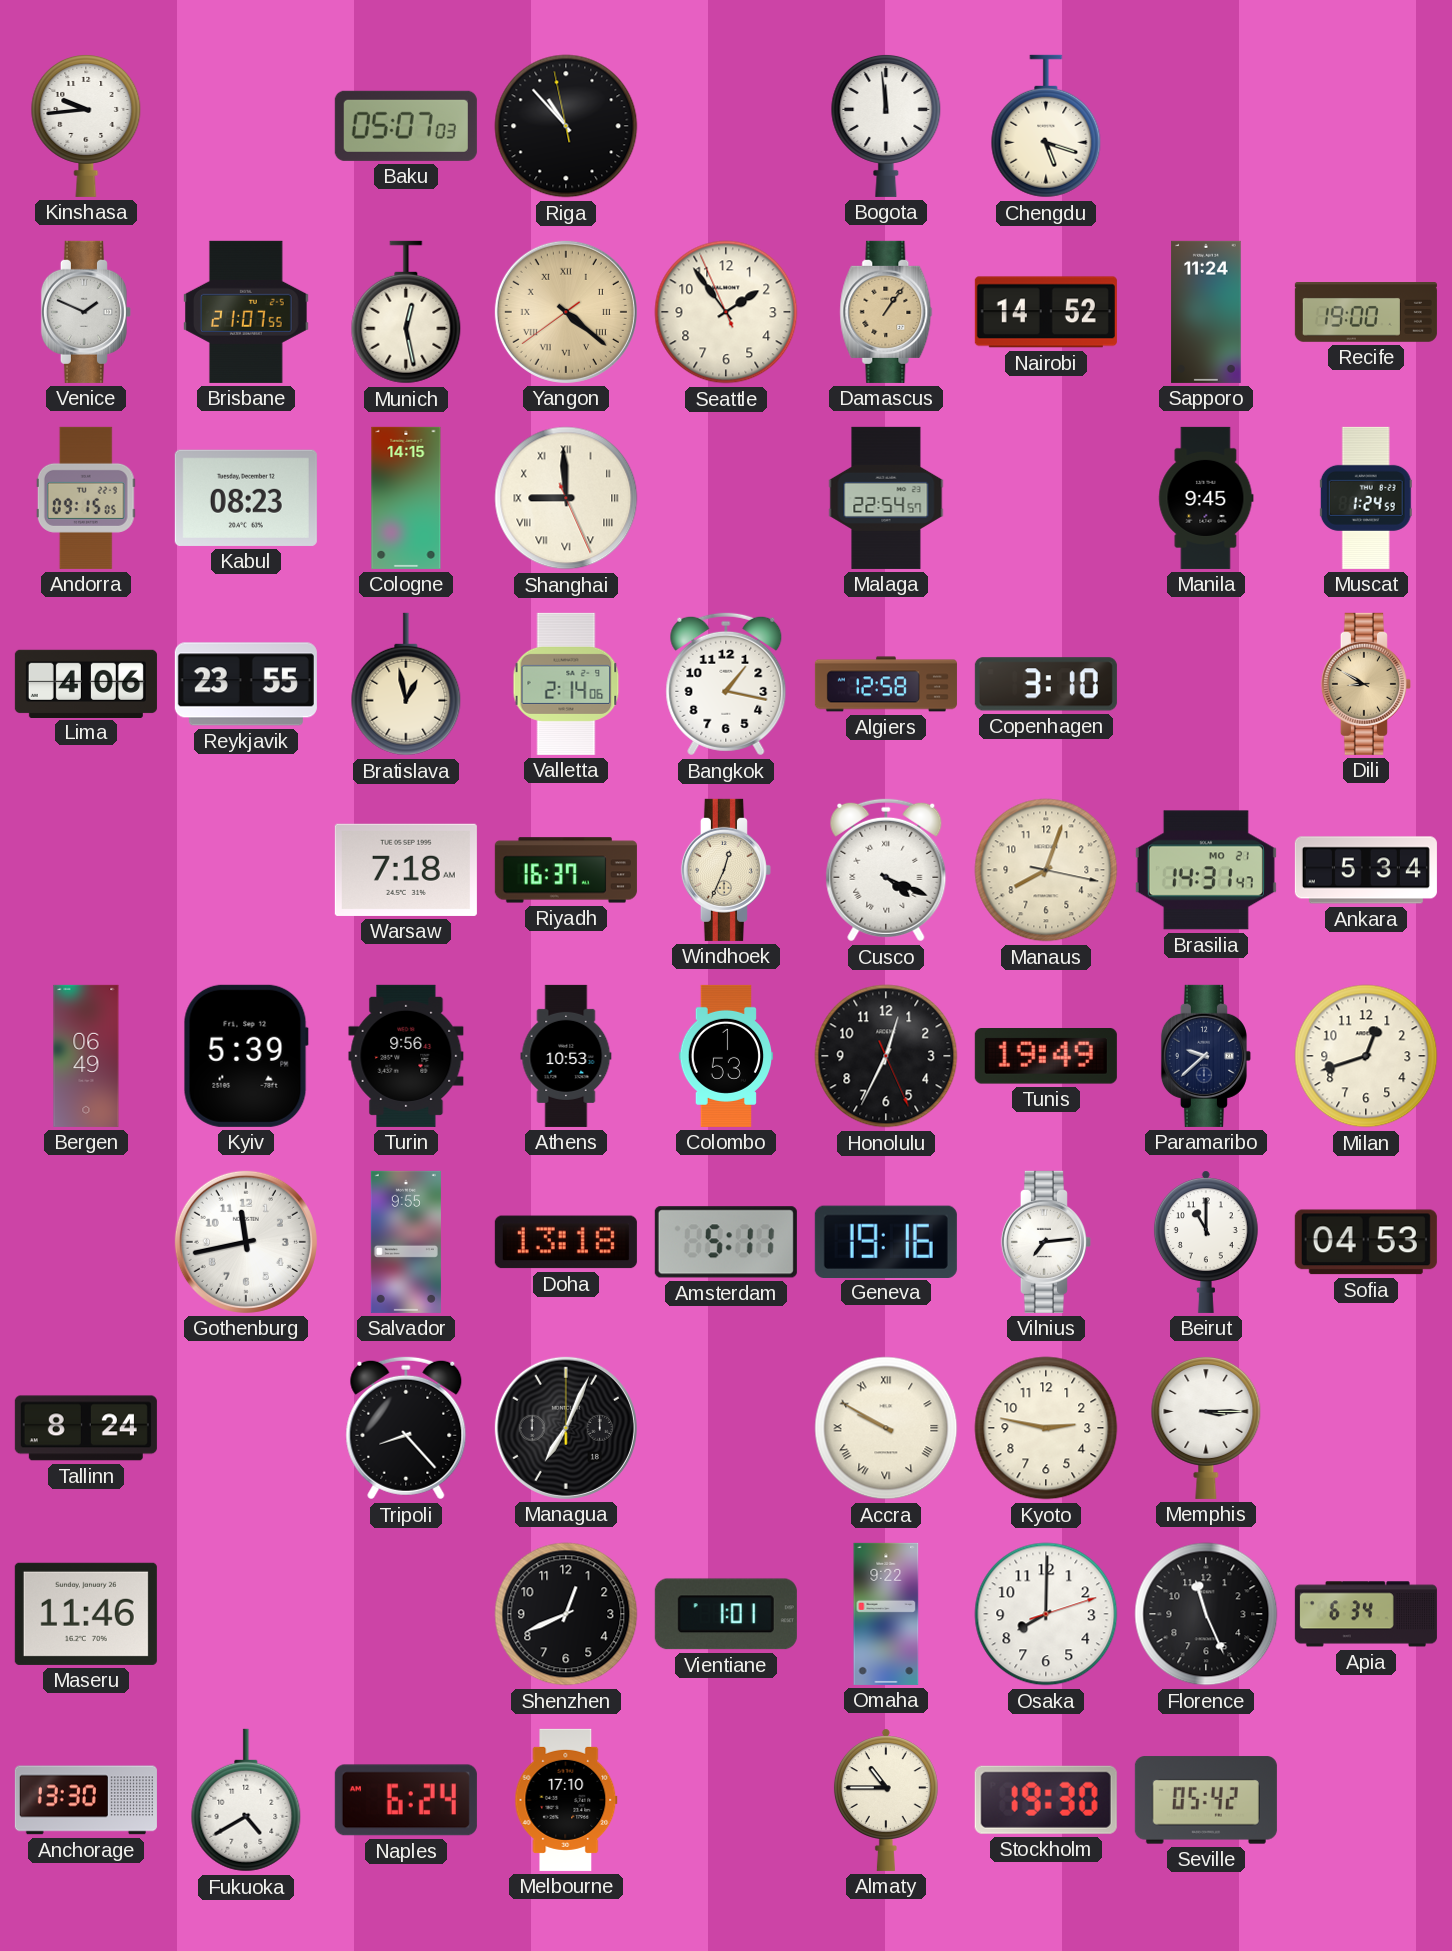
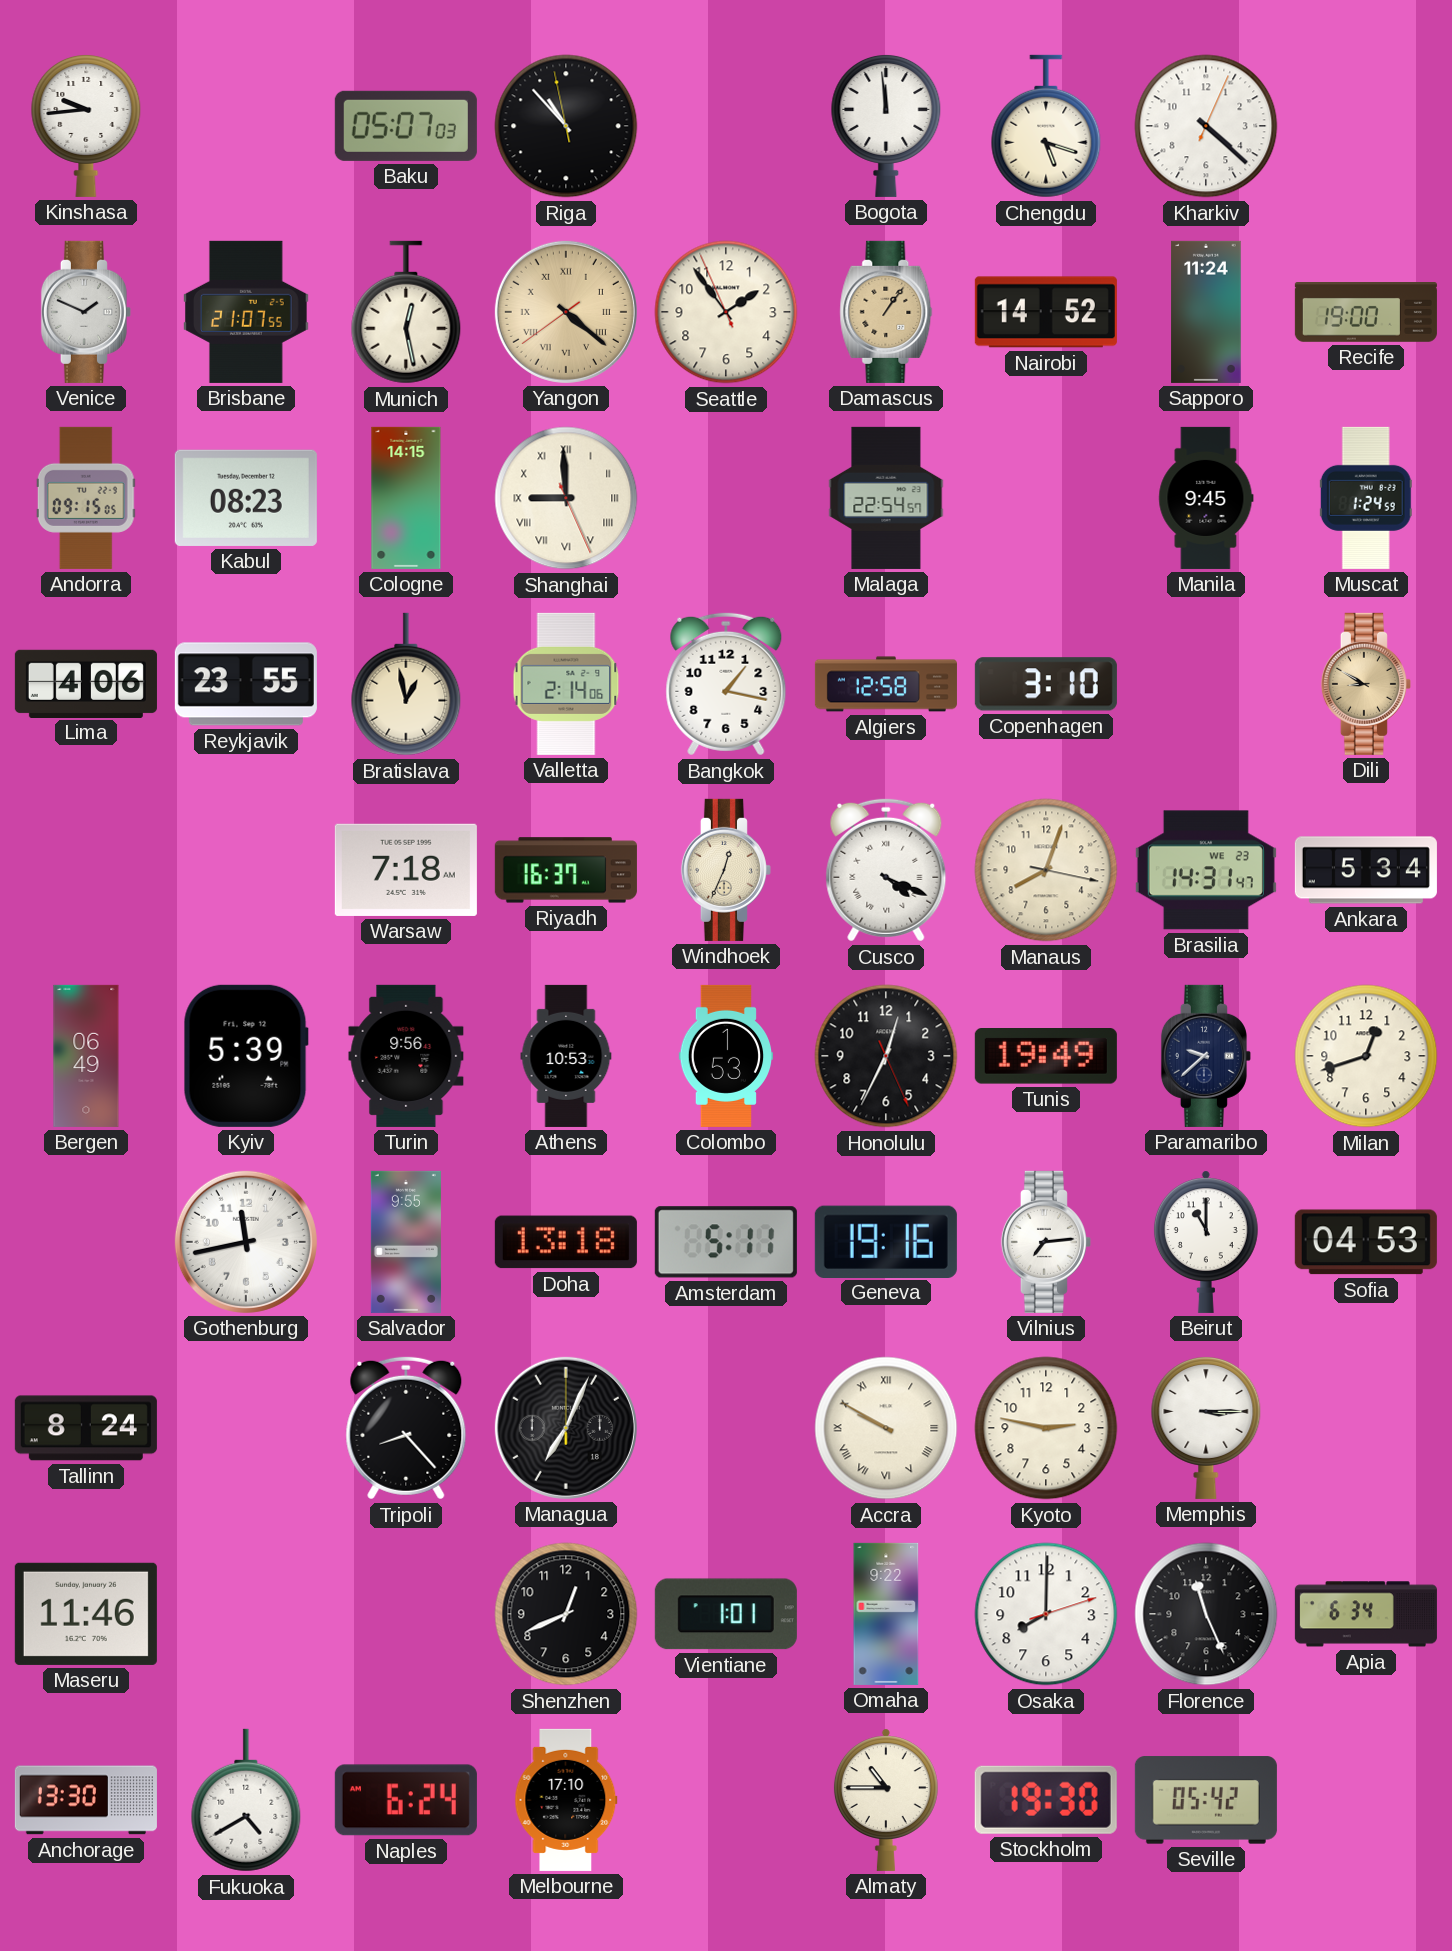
Kharkiv: none -> 4:22
Brasilia date: MO 21 -> WE 23
